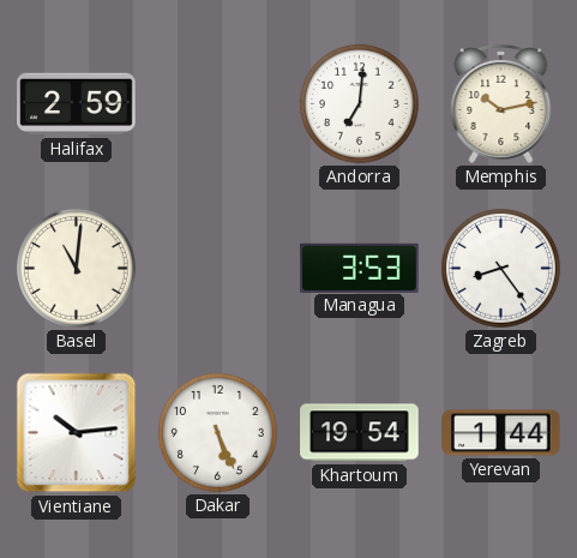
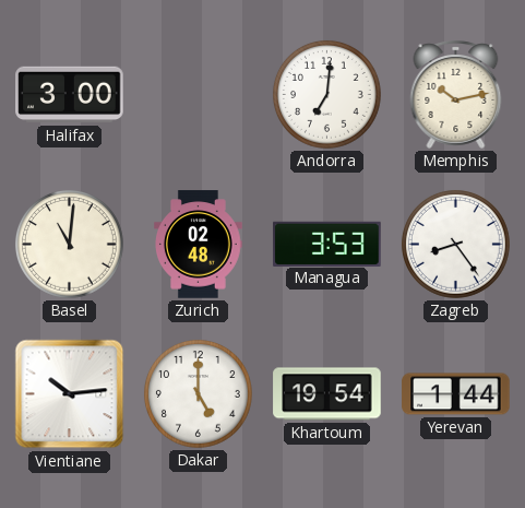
Halifax: 2:59 -> 3:00
Zurich: none -> 02:48
Dakar: 5:26 -> 5:00
